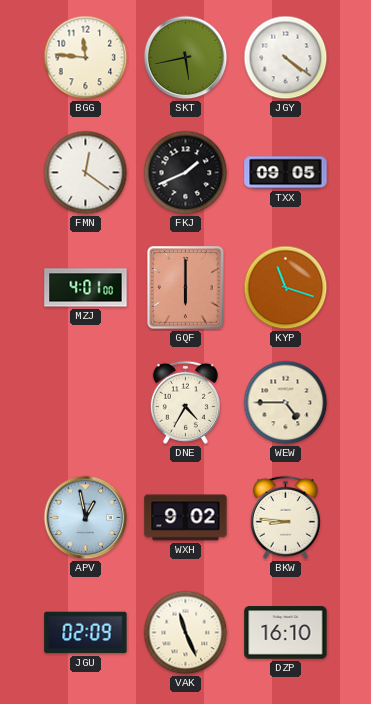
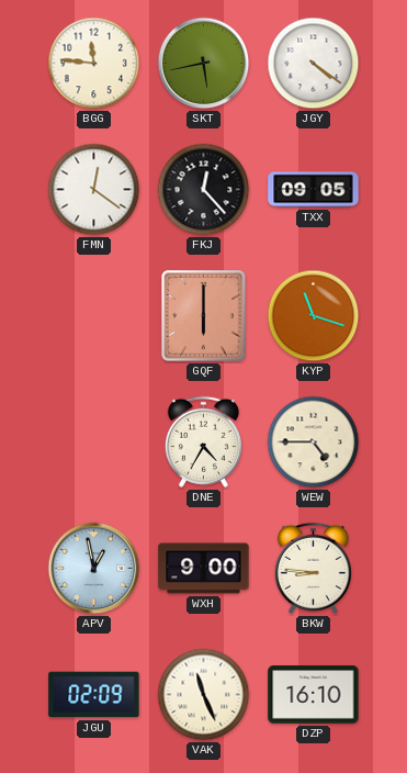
FKJ: 1:41 -> 12:23
MZJ: 4:01 -> none
WXH: 9:02 -> 9:00
